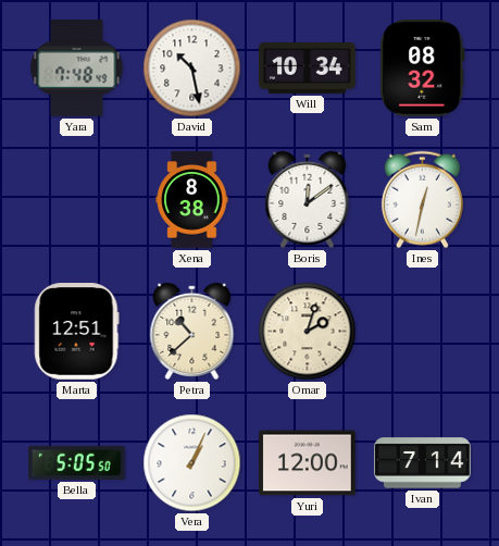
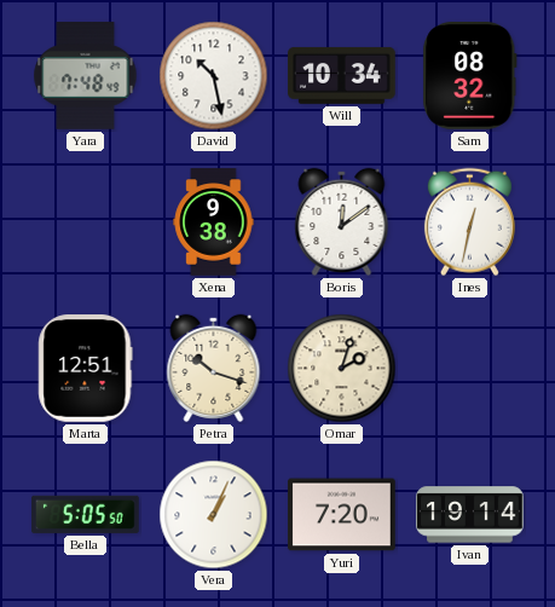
Xena: 8:38 -> 9:38
Petra: 10:38 -> 10:18
Yuri: 12:00 -> 7:20
Ivan: 7:14 -> 19:14
